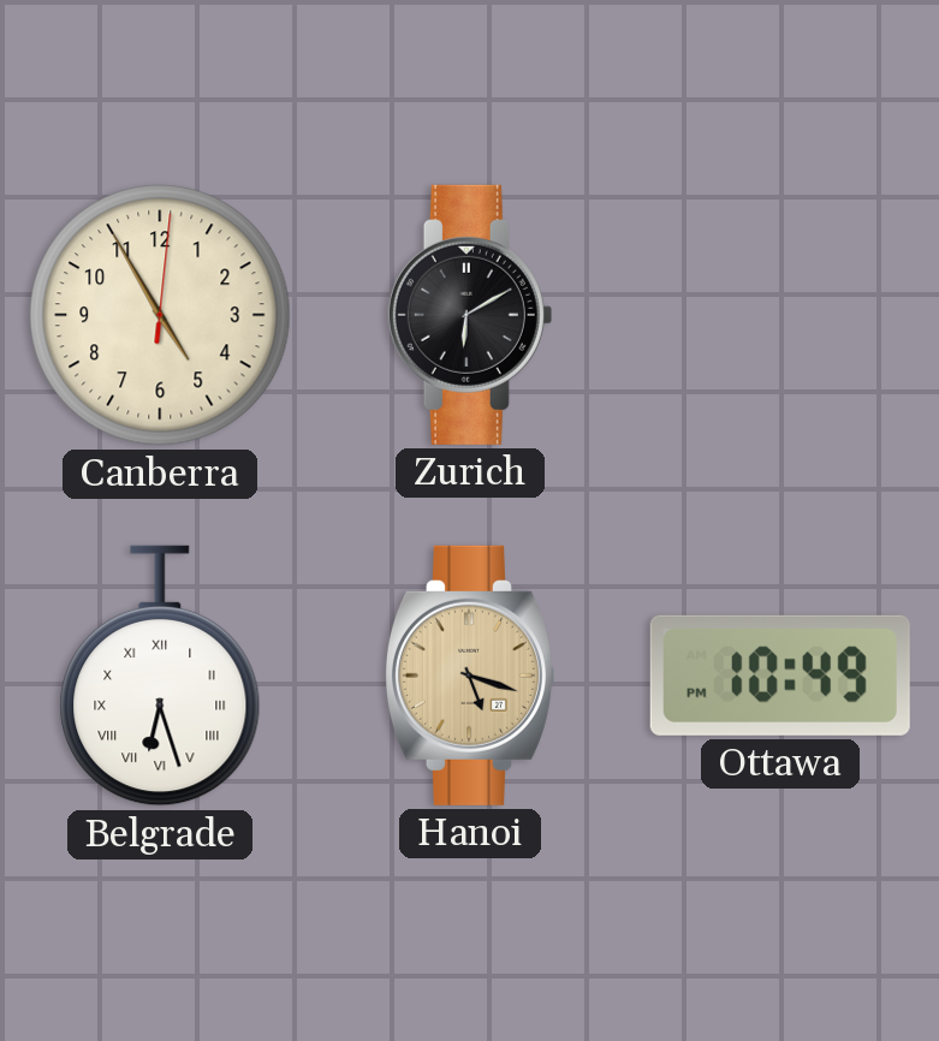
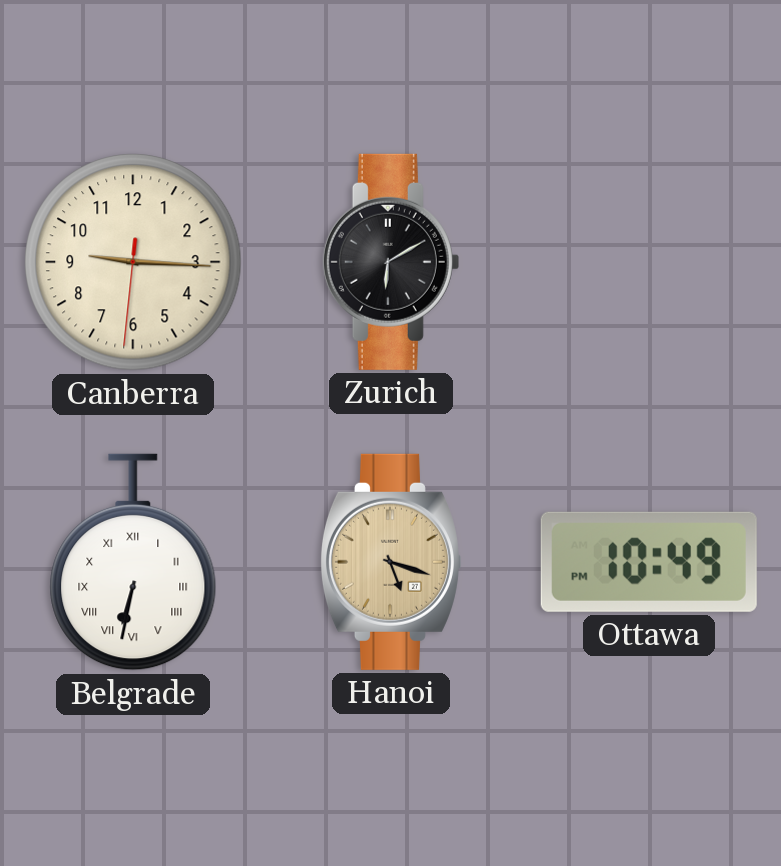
Canberra: 4:55 -> 9:15
Belgrade: 6:27 -> 6:32
